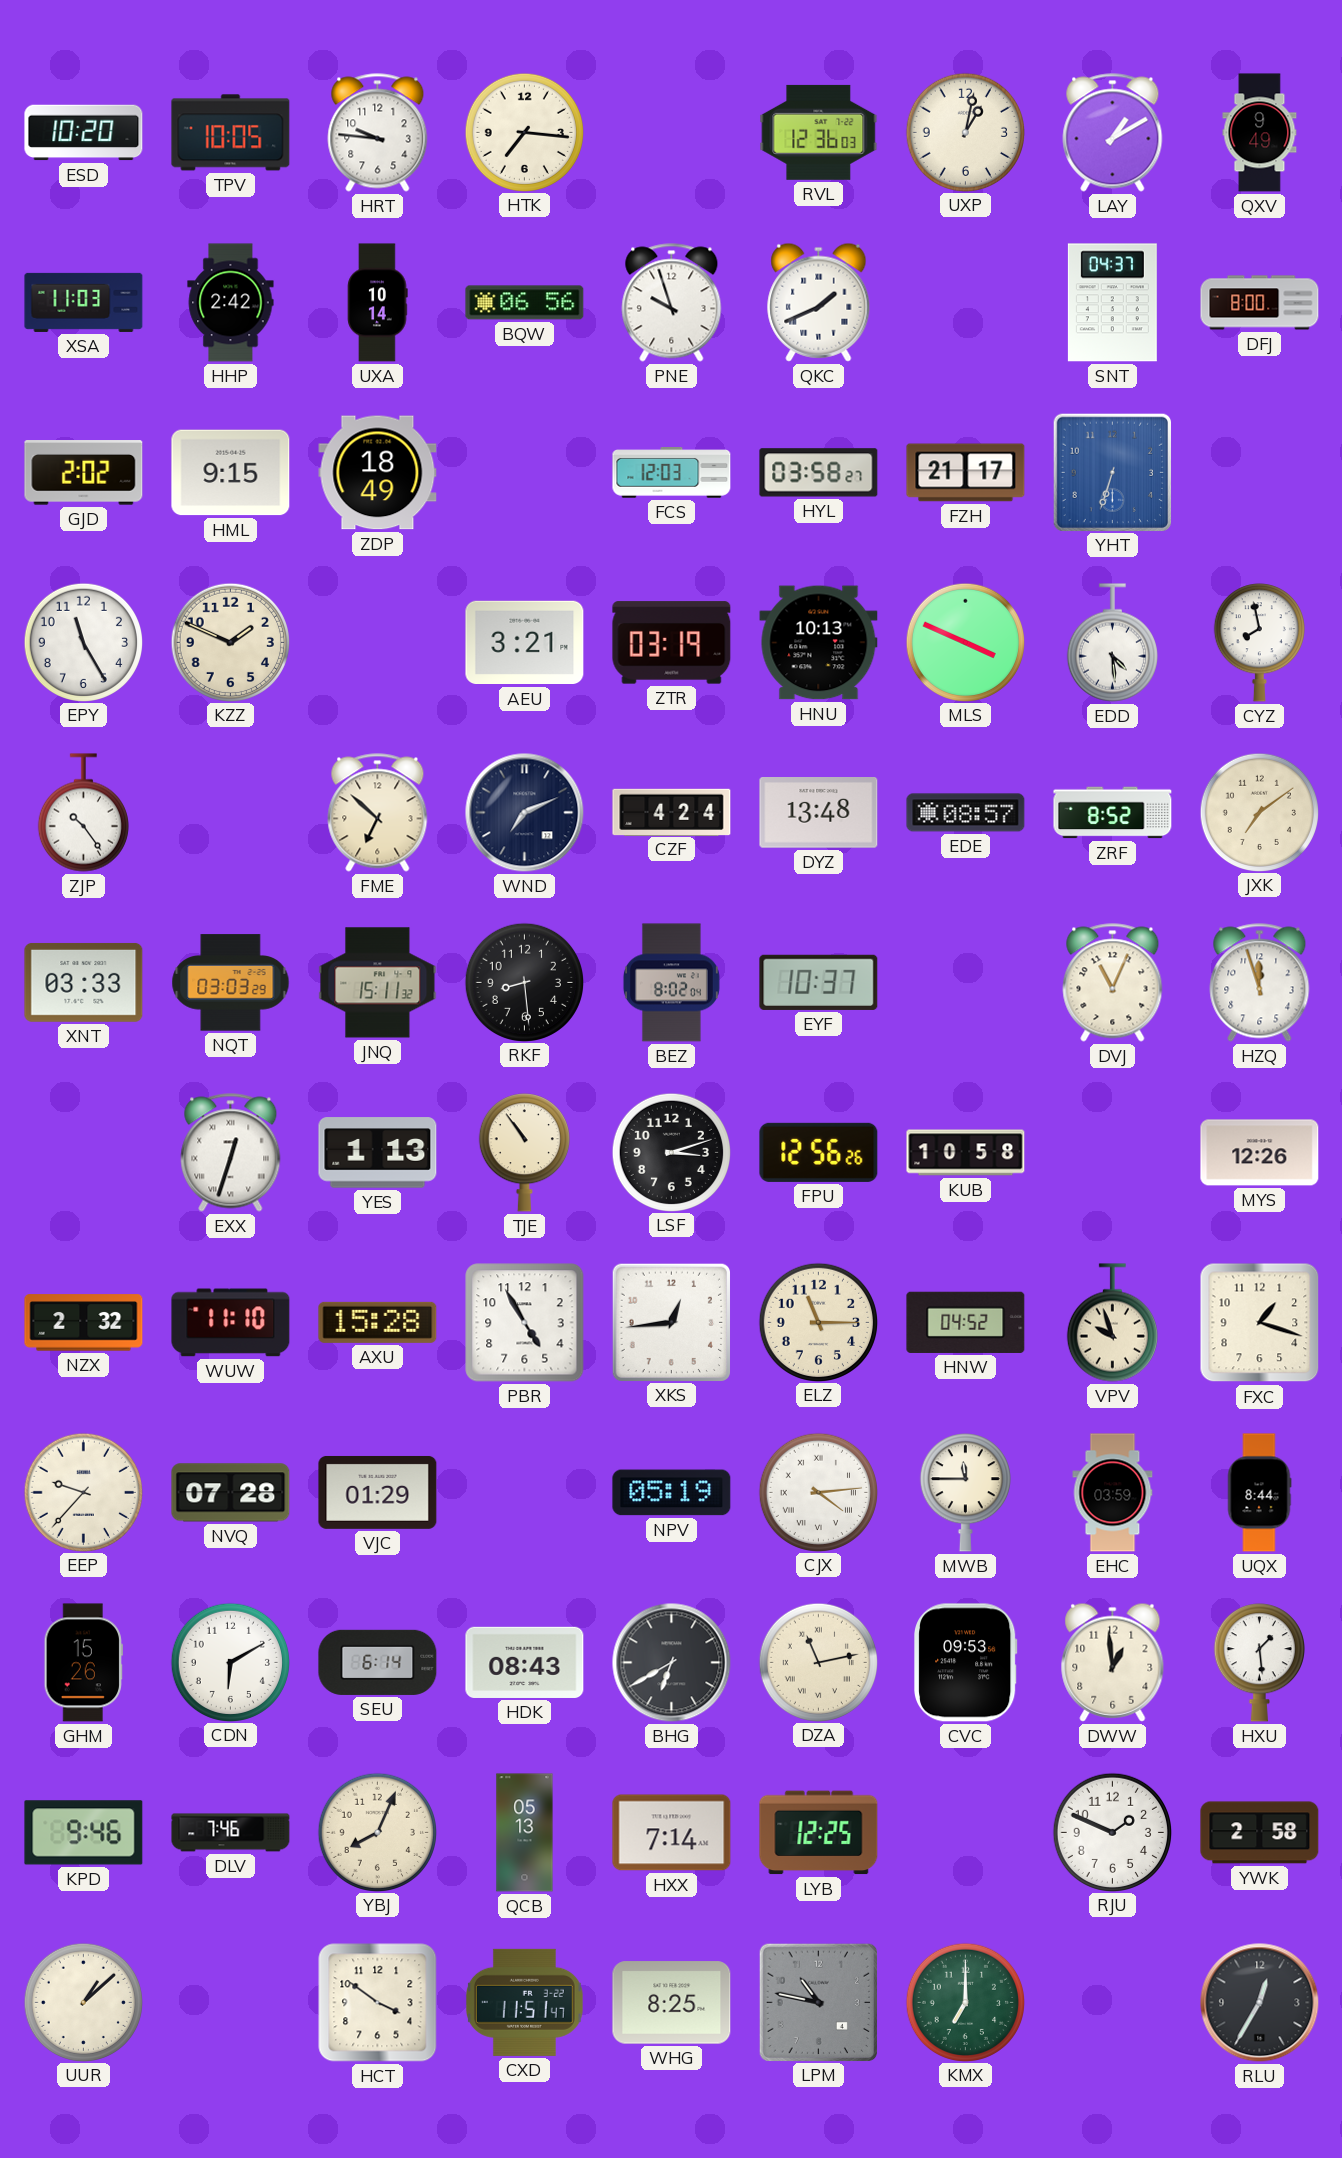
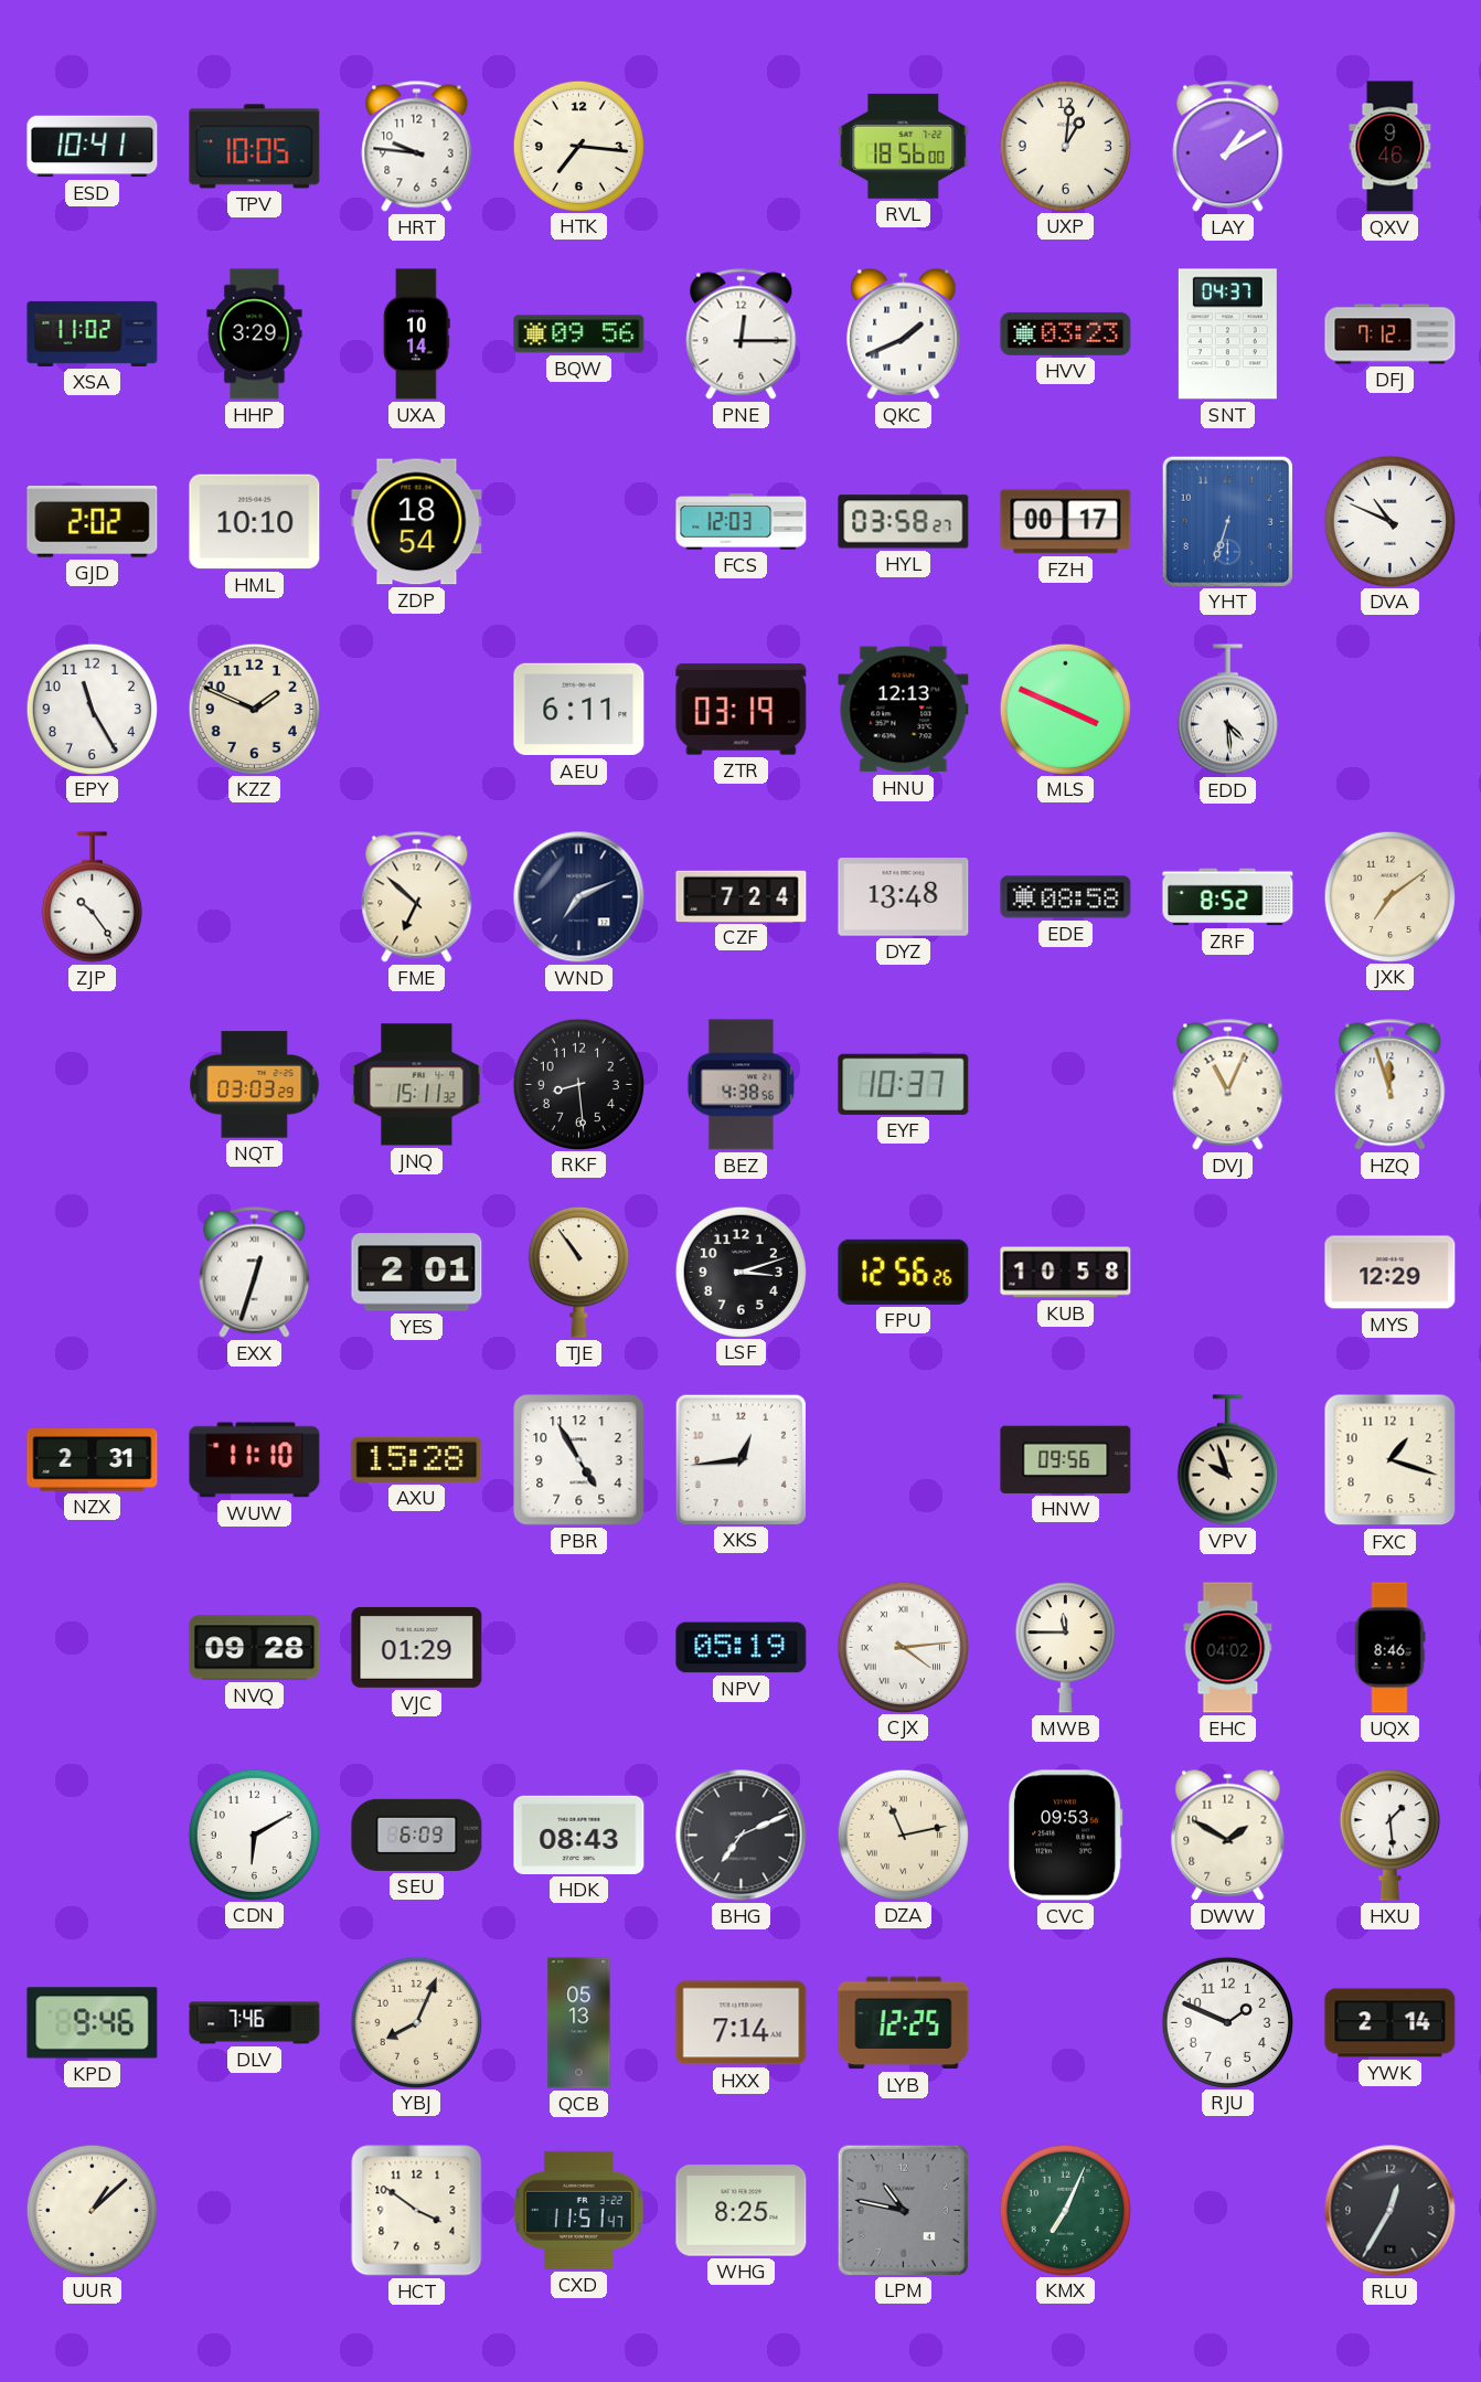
ESD: 10:20 -> 10:41
RVL: 12:36 -> 18:56
UXP: 1:02 -> 1:01
QXV: 9:49 -> 9:46
XSA: 11:03 -> 11:02
HHP: 2:42 -> 3:29
BQW: 06:56 -> 09:56
PNE: 9:57 -> 12:15
HVV: none -> 03:23
DFJ: 8:00 -> 7:12
HML: 9:15 -> 10:10
ZDP: 18:49 -> 18:54
FZH: 21:17 -> 00:17
DVA: none -> 10:49
AEU: 3:21 -> 6:11
HNU: 10:13 -> 12:13
CYZ: 7:58 -> none
CZF: 4:24 -> 7:24
EDE: 08:57 -> 08:58
XNT: 03:33 -> none
BEZ: 8:02 -> 4:38
YES: 1:13 -> 2:01
MYS: 12:26 -> 12:29
NZX: 2:32 -> 2:31
ELZ: 11:15 -> none
HNW: 04:52 -> 09:56
EEP: 9:37 -> none
NVQ: 07:28 -> 09:28
EHC: 03:59 -> 04:02
UQX: 8:44 -> 8:46
GHM: 15:26 -> none
SEU: 6:14 -> 6:09
BHG: 6:40 -> 7:11
DWW: 12:59 -> 1:50
YWK: 2:58 -> 2:14
KMX: 7:00 -> 7:04
